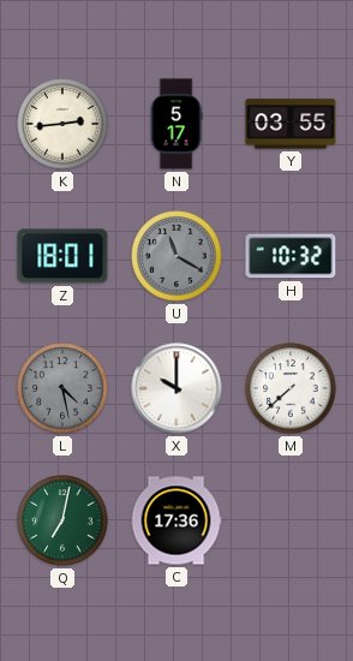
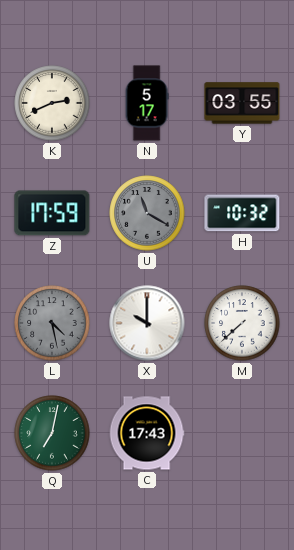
K: 2:44 -> 2:41
Z: 18:01 -> 17:59
C: 17:36 -> 17:43
